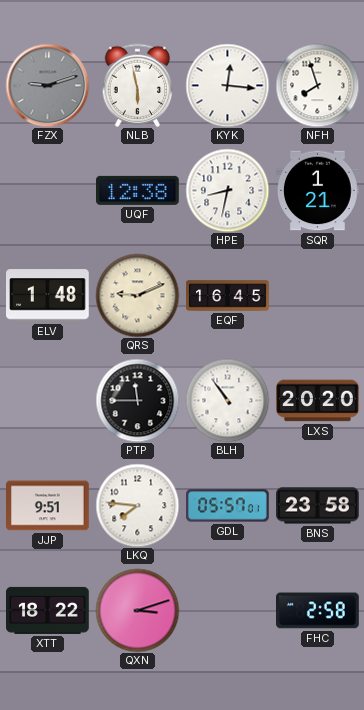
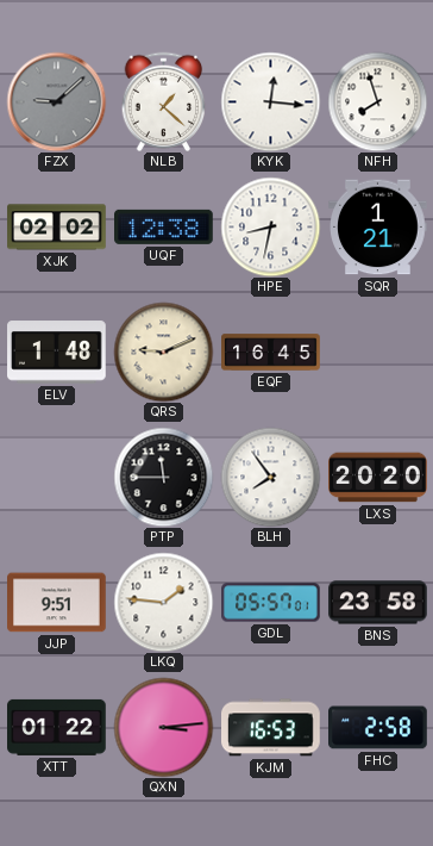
FZX: 9:12 -> 9:08
NLB: 5:58 -> 1:22
XJK: none -> 02:02
BLH: 10:54 -> 7:54
LKQ: 7:46 -> 1:46
XTT: 18:22 -> 01:22
QXN: 3:12 -> 3:14
KJM: none -> 16:53
